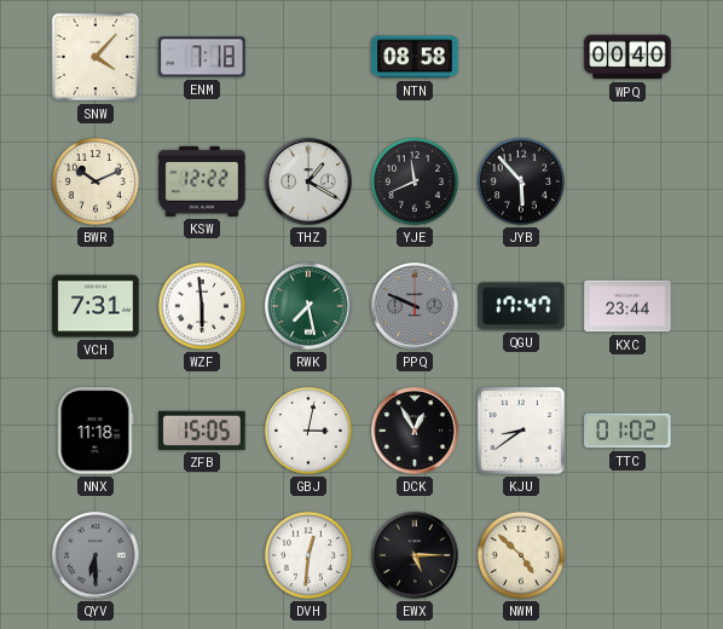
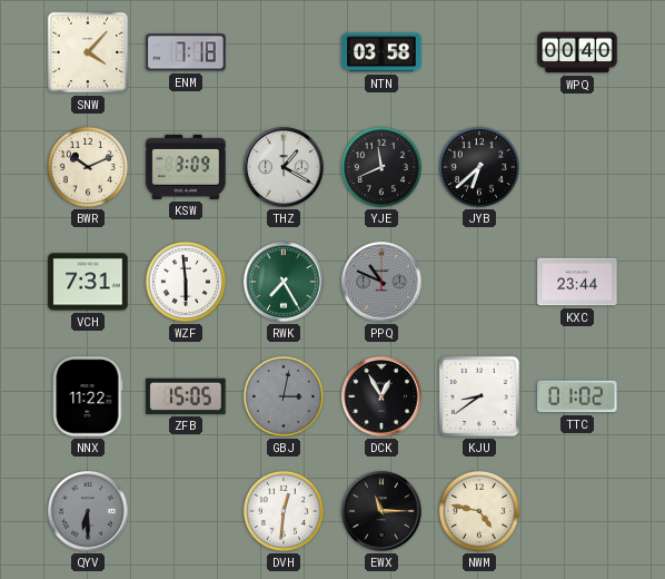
NTN: 08:58 -> 03:58
KSW: 12:22 -> 3:09
JYB: 5:53 -> 6:38
RWK: 7:28 -> 7:25
PPQ: 9:49 -> 10:49
QGU: 17:47 -> none
NNX: 11:18 -> 11:22
GBJ dial: white -> grey
EWX: 5:15 -> 11:15
NWM: 4:52 -> 4:47
